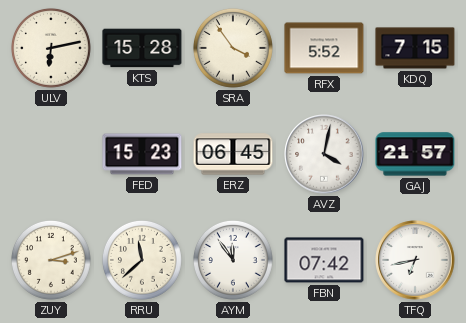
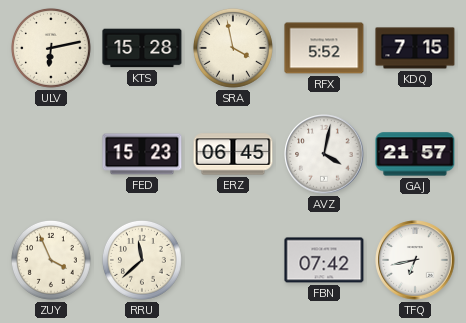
SRA: 3:54 -> 3:58
ZUY: 3:12 -> 3:56
AYM: 11:54 -> none
